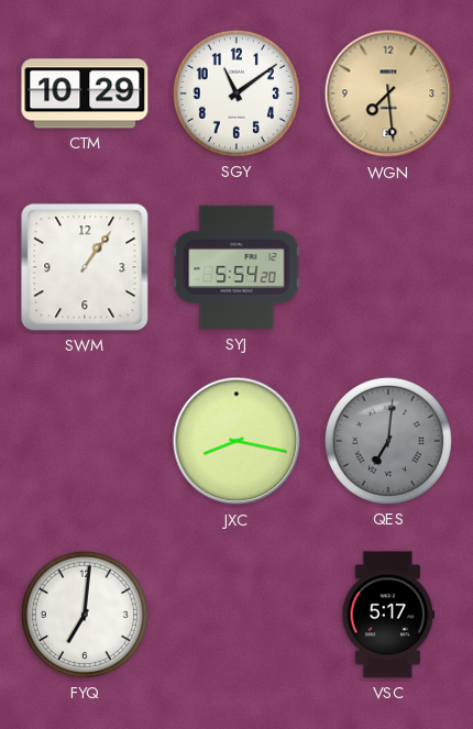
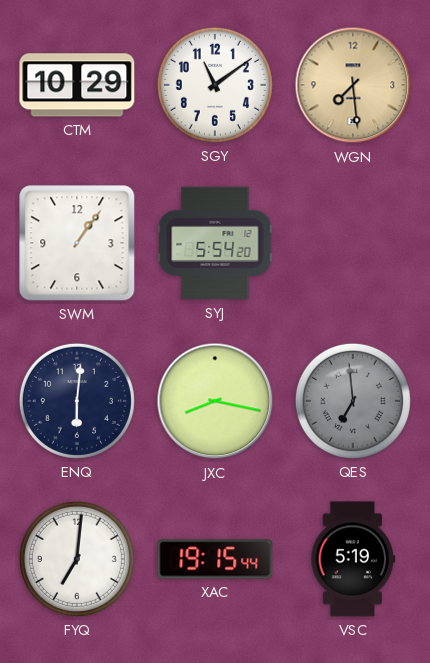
ENQ: none -> 6:01
QES: 7:01 -> 6:59
XAC: none -> 19:15
VSC: 5:17 -> 5:19
